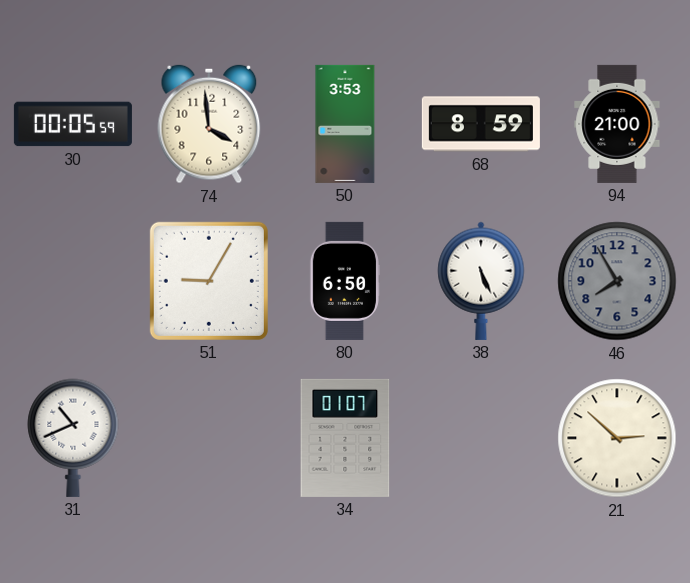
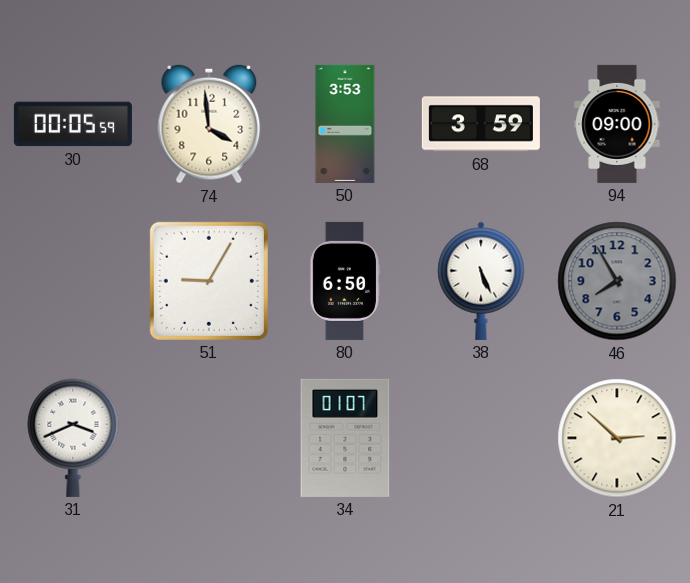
68: 8:59 -> 3:59
94: 21:00 -> 09:00
31: 10:41 -> 3:41
